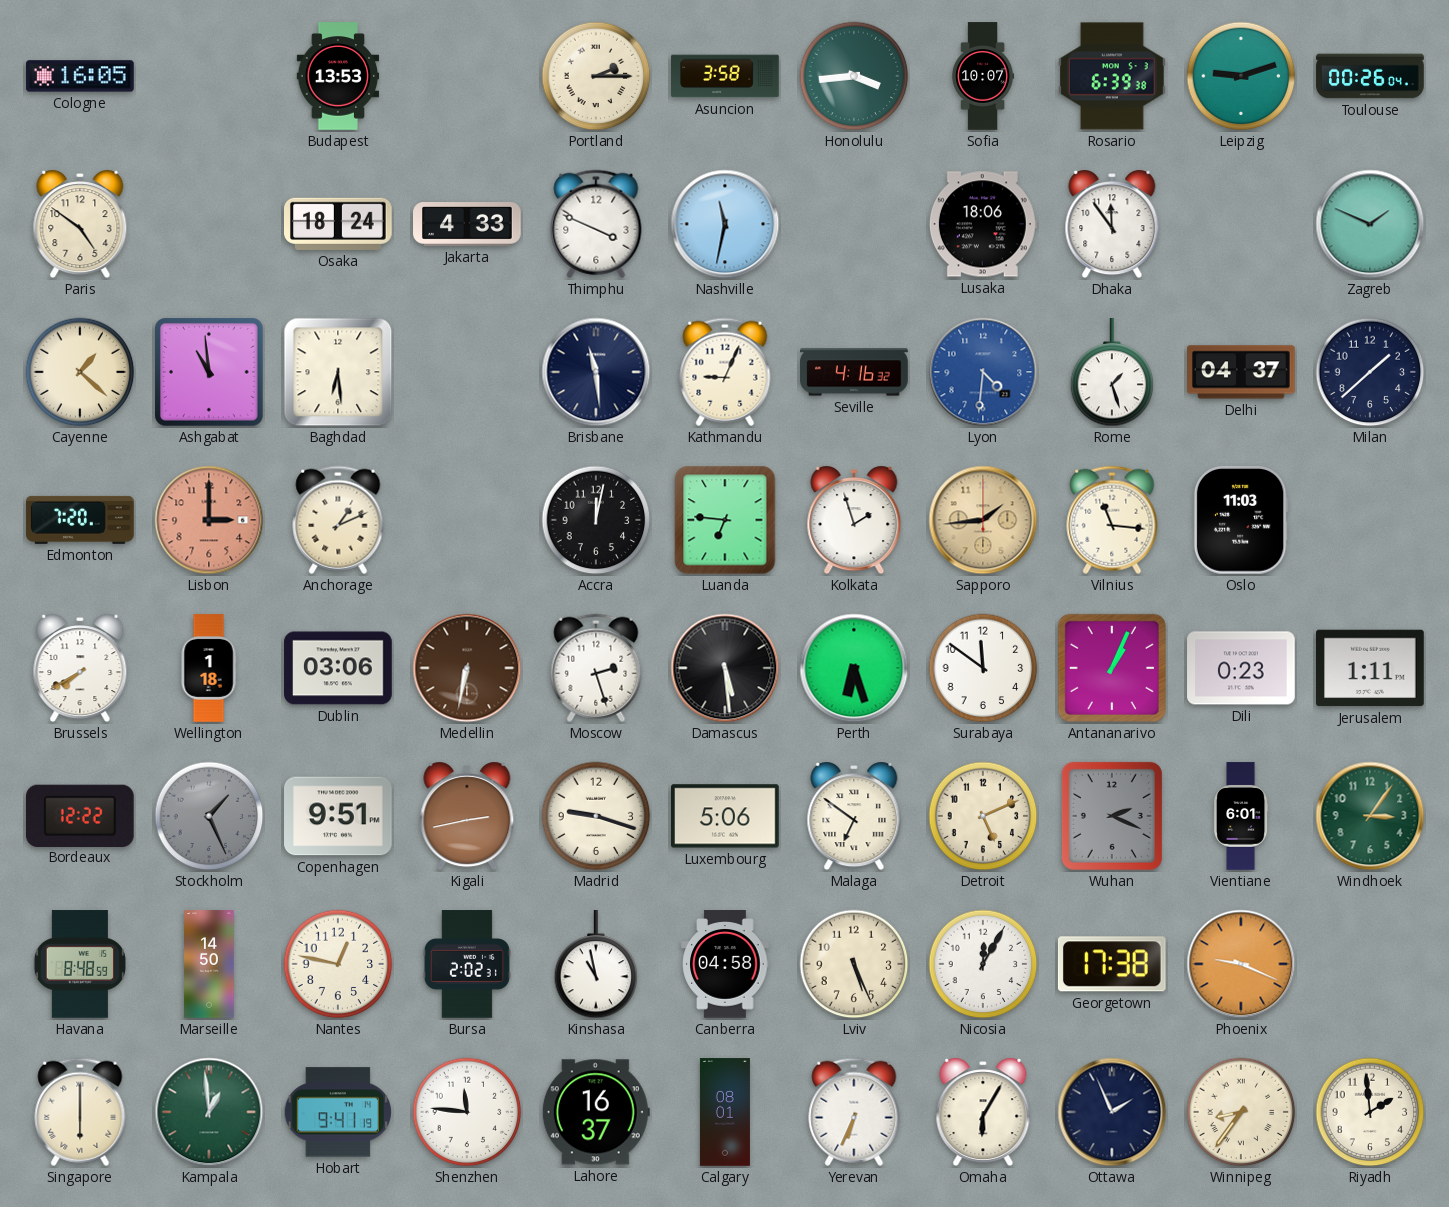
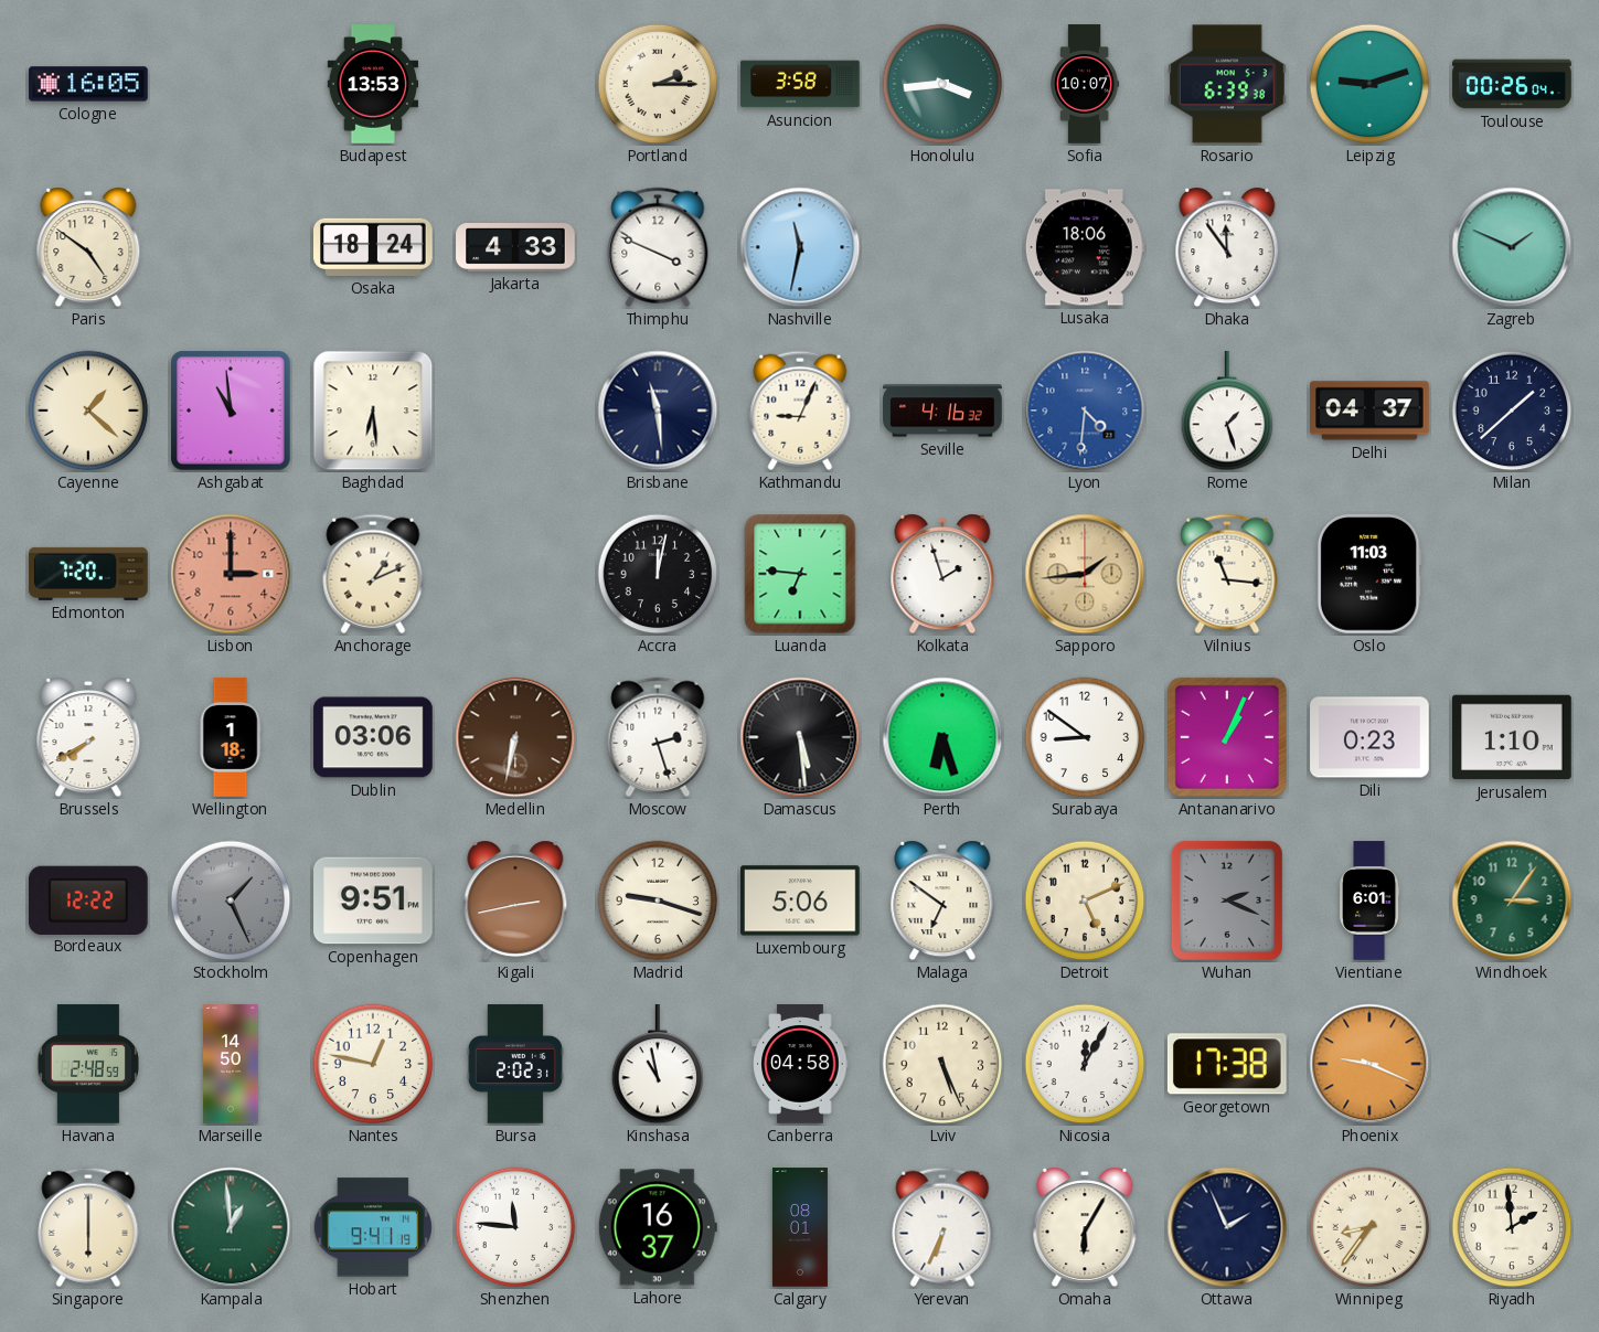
Surabaya: 11:51 -> 8:51
Jerusalem: 1:11 -> 1:10
Havana: 8:48 -> 2:48
